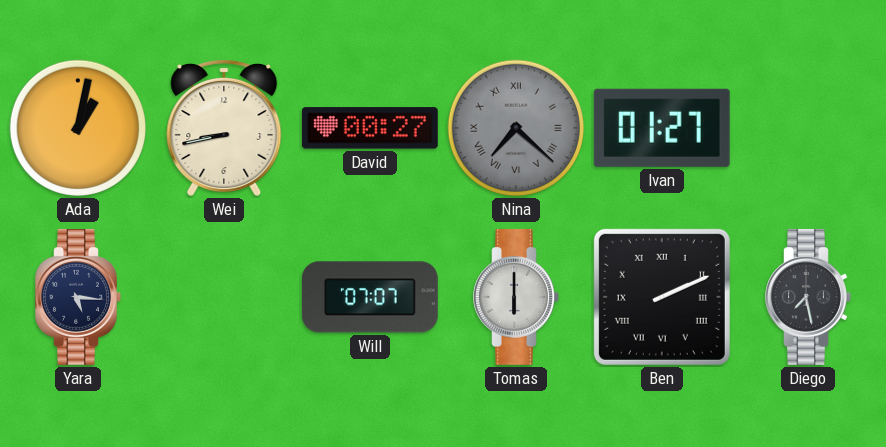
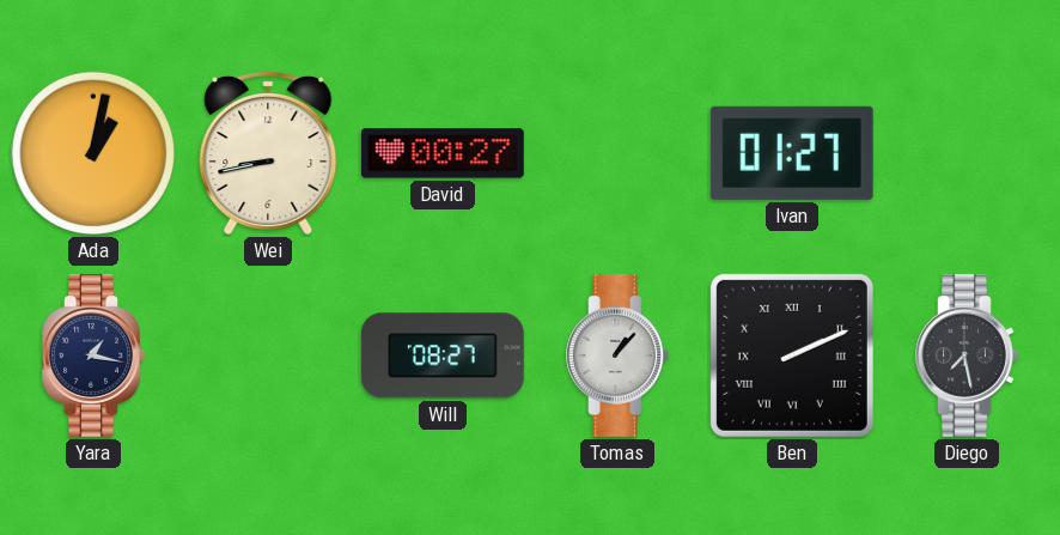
Nina: 7:22 -> none
Yara: 5:16 -> 1:17
Will: 07:07 -> 08:27
Tomas: 6:00 -> 1:07
